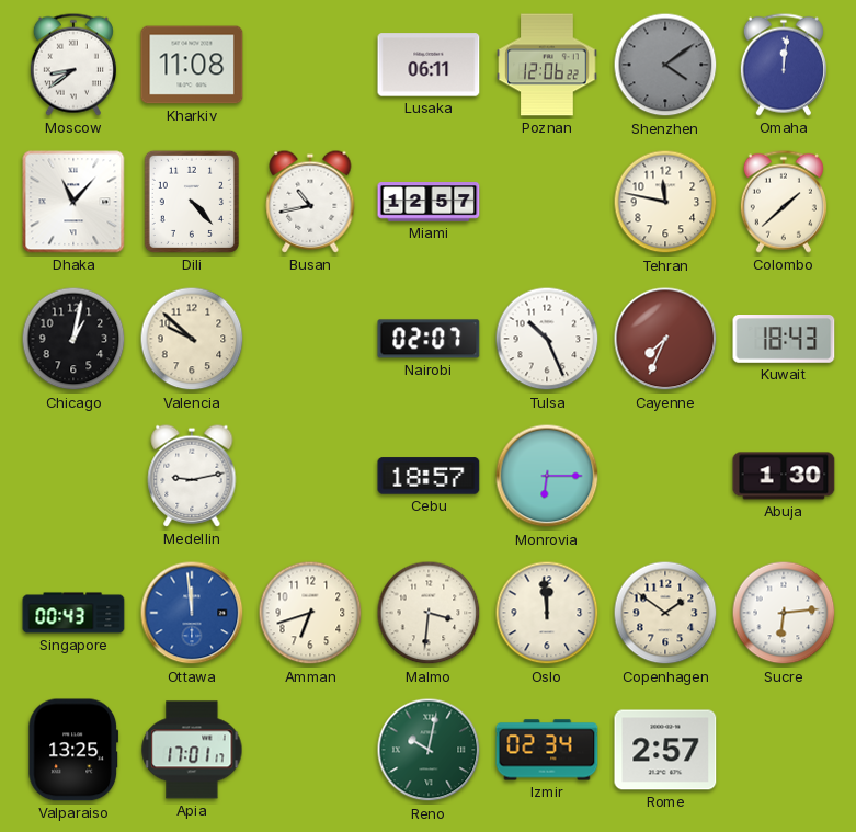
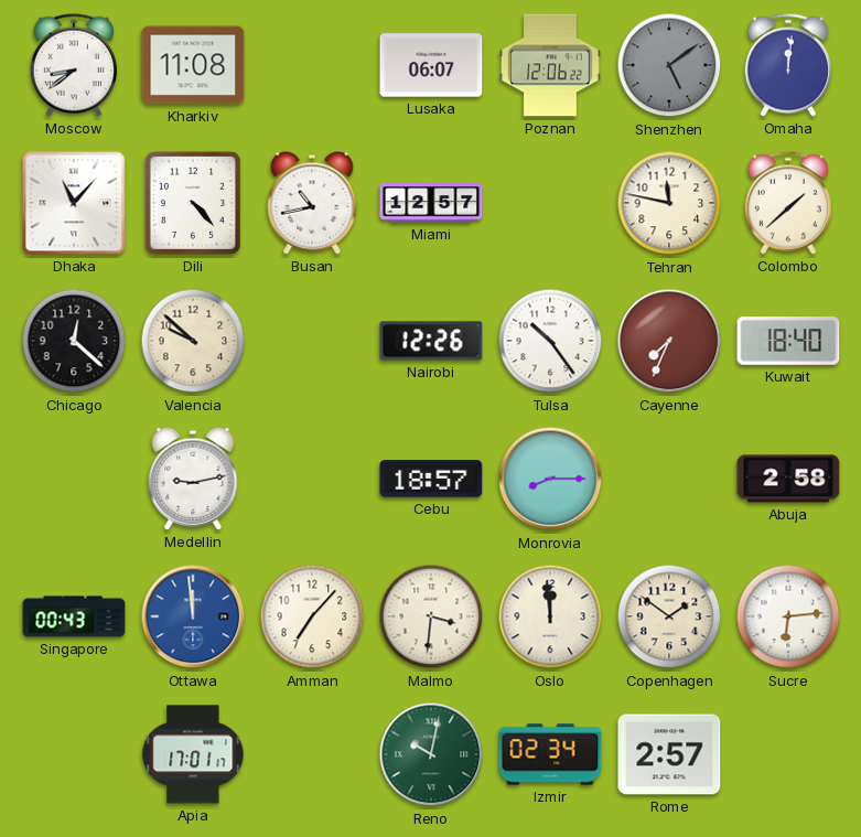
Lusaka: 06:11 -> 06:07
Shenzhen: 4:09 -> 5:09
Chicago: 1:02 -> 12:22
Nairobi: 02:07 -> 12:26
Tulsa: 10:26 -> 10:24
Kuwait: 18:43 -> 18:40
Monrovia: 6:15 -> 8:15
Abuja: 1:30 -> 2:58
Amman: 6:42 -> 7:07
Valparaiso: 13:25 -> none
